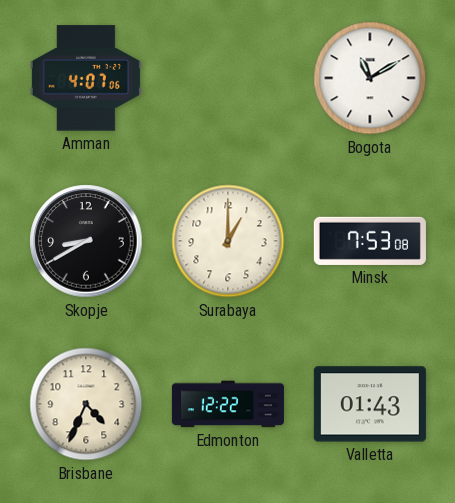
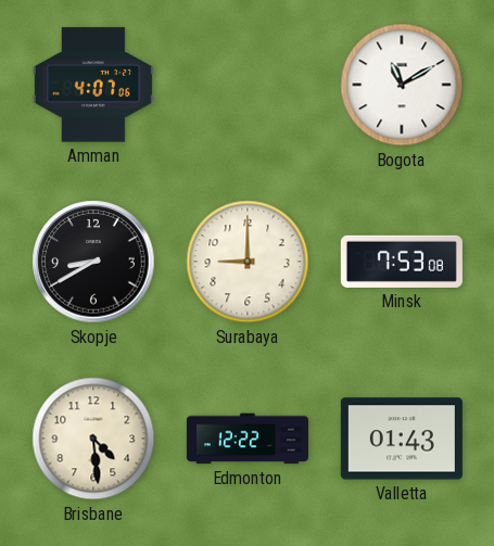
Surabaya: 1:00 -> 9:00
Brisbane: 4:34 -> 4:29
